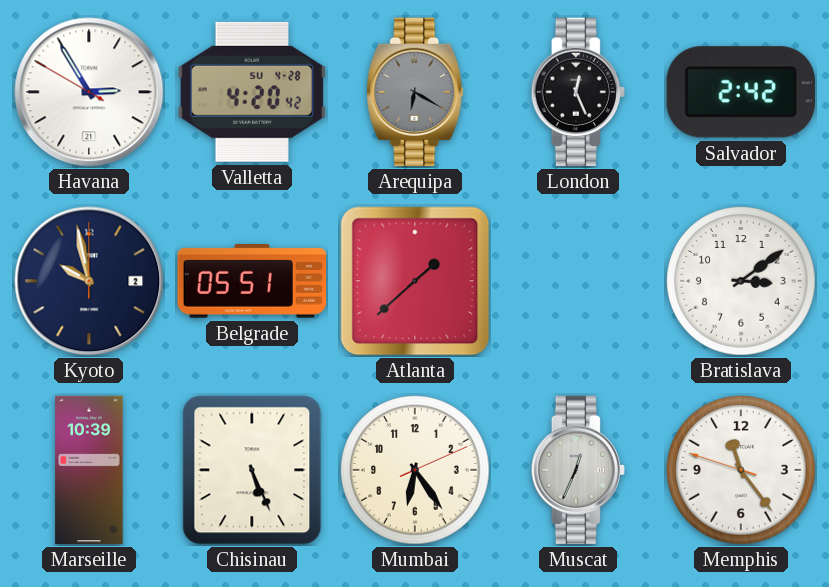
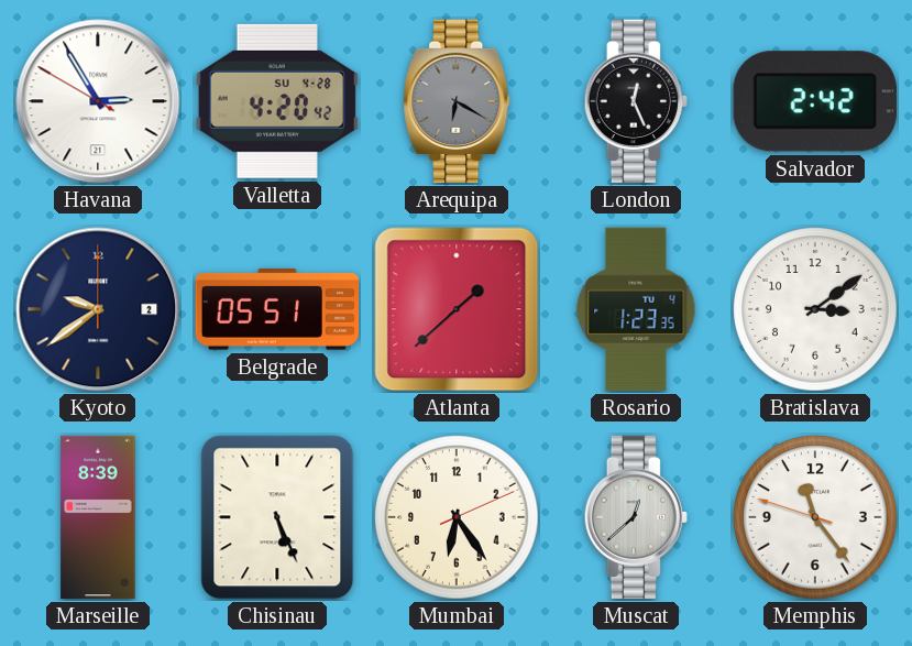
Kyoto: 9:58 -> 9:39
Rosario: none -> 1:23
Marseille: 10:39 -> 8:39
Muscat: 12:34 -> 12:38
